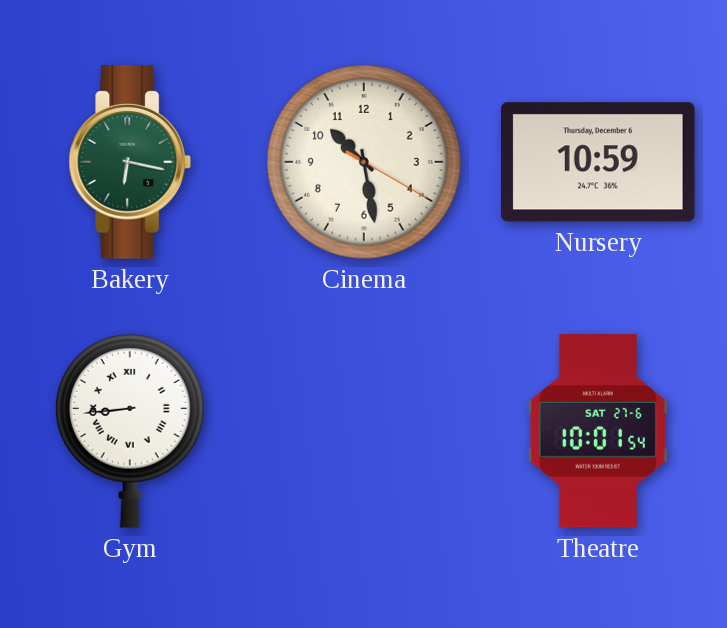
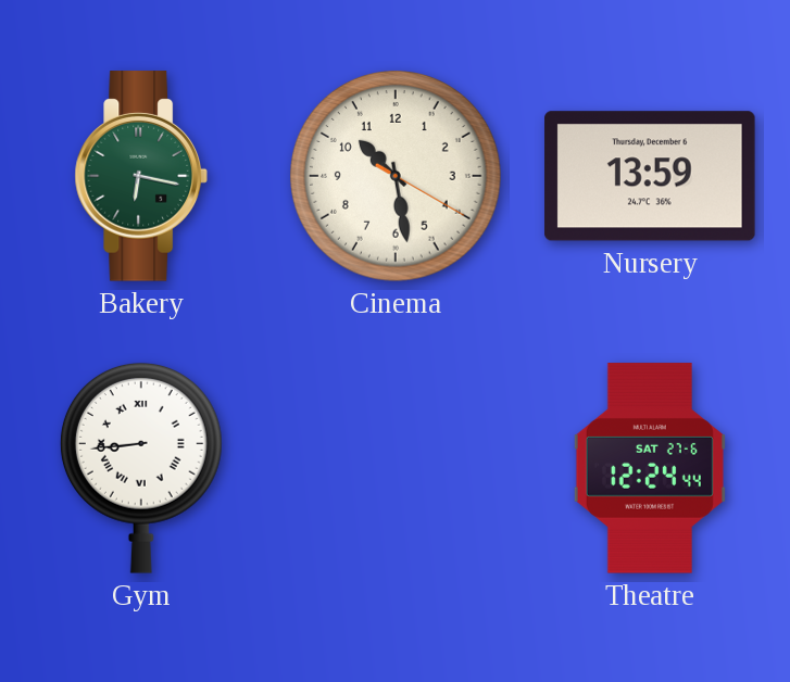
Nursery: 10:59 -> 13:59
Theatre: 10:01 -> 12:24
